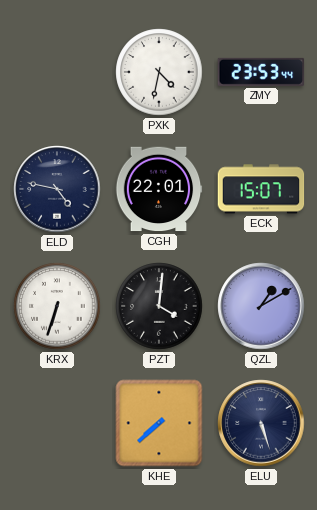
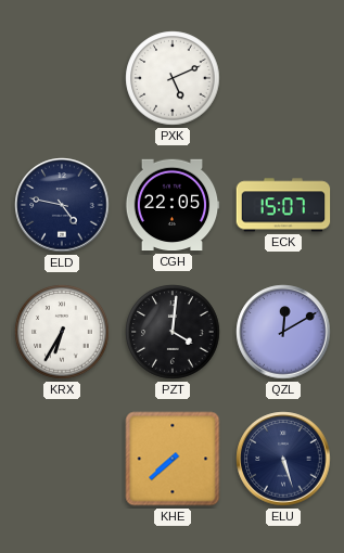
PXK: 4:32 -> 5:11
ZMY: 23:53 -> none
CGH: 22:01 -> 22:05
KRX: 6:33 -> 6:35
QZL: 1:10 -> 12:10
